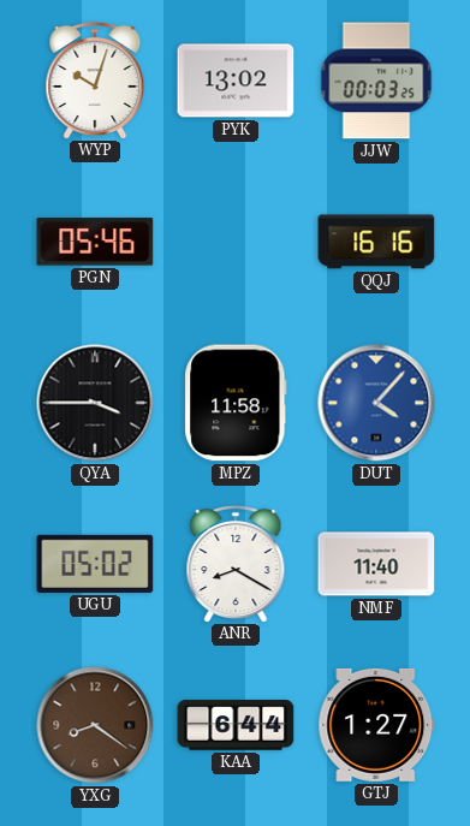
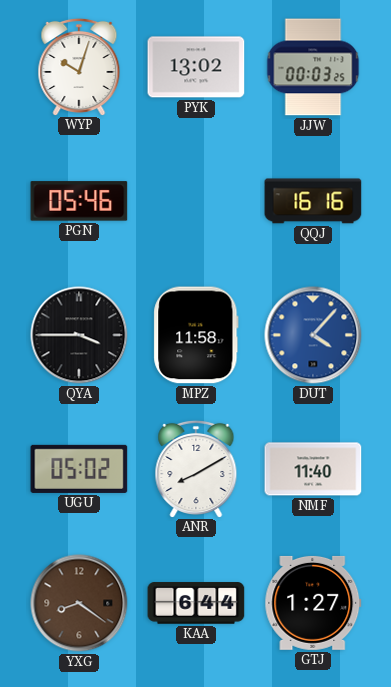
ANR: 8:20 -> 8:10
